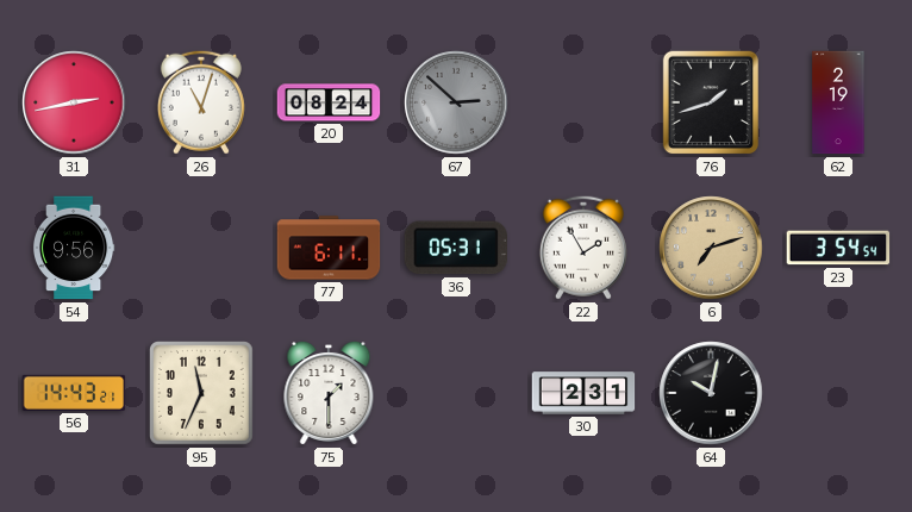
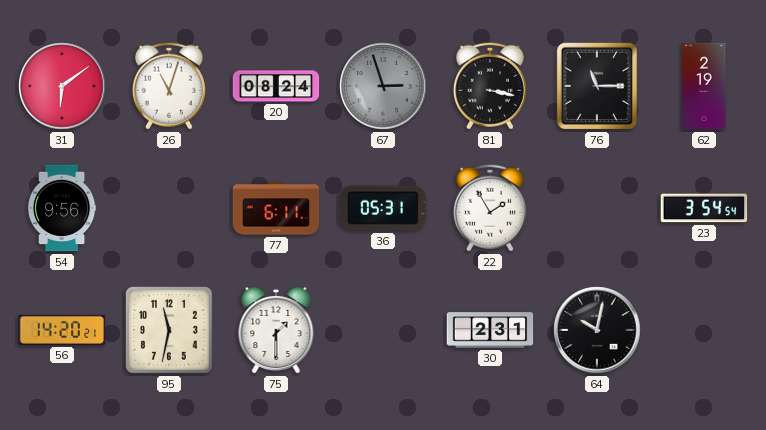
31: 2:43 -> 6:09
67: 2:52 -> 2:57
81: none -> 3:17
76: 1:42 -> 11:15
6: 7:12 -> none
56: 14:43 -> 14:20
95: 11:34 -> 11:32
